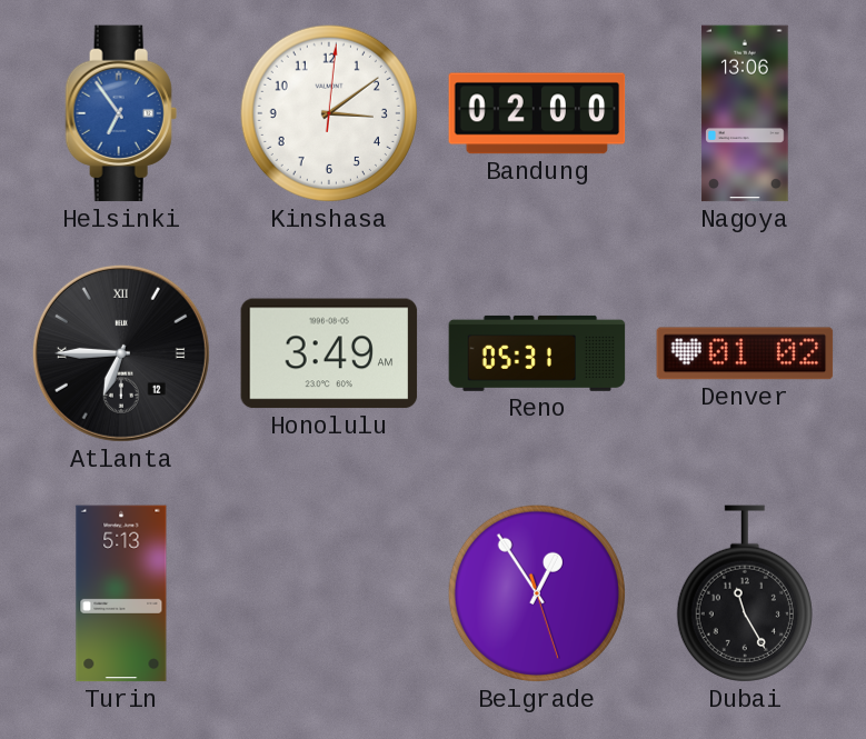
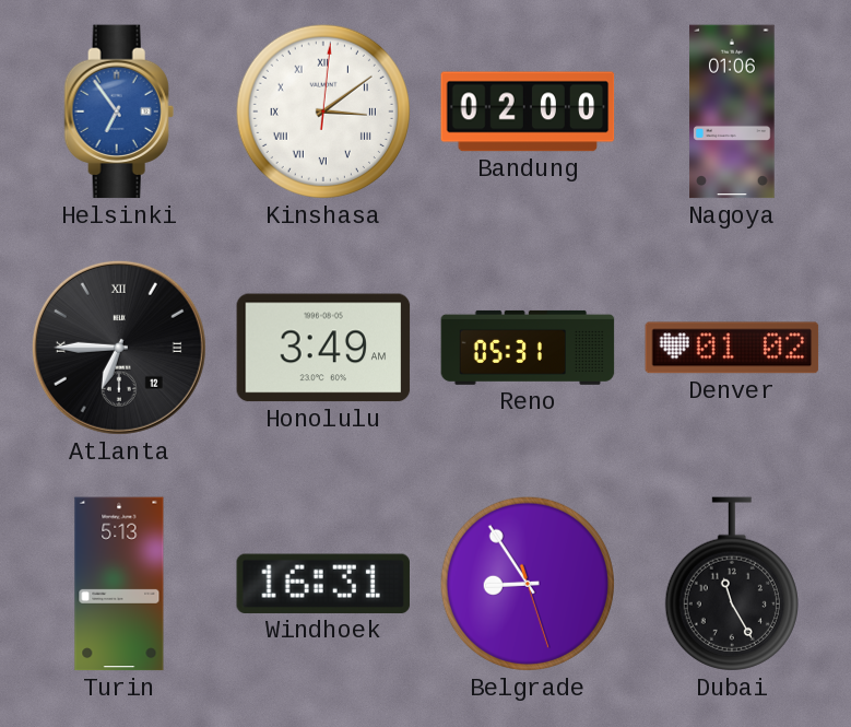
Kinshasa numerals: Arabic -> Roman
Nagoya: 13:06 -> 01:06
Windhoek: none -> 16:31
Belgrade: 12:54 -> 8:54
